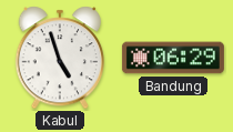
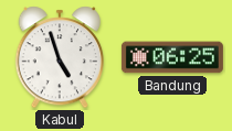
Bandung: 06:29 -> 06:25
